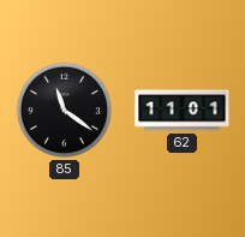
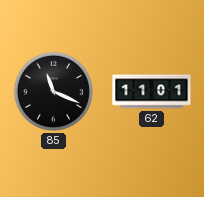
85: 11:21 -> 11:19
